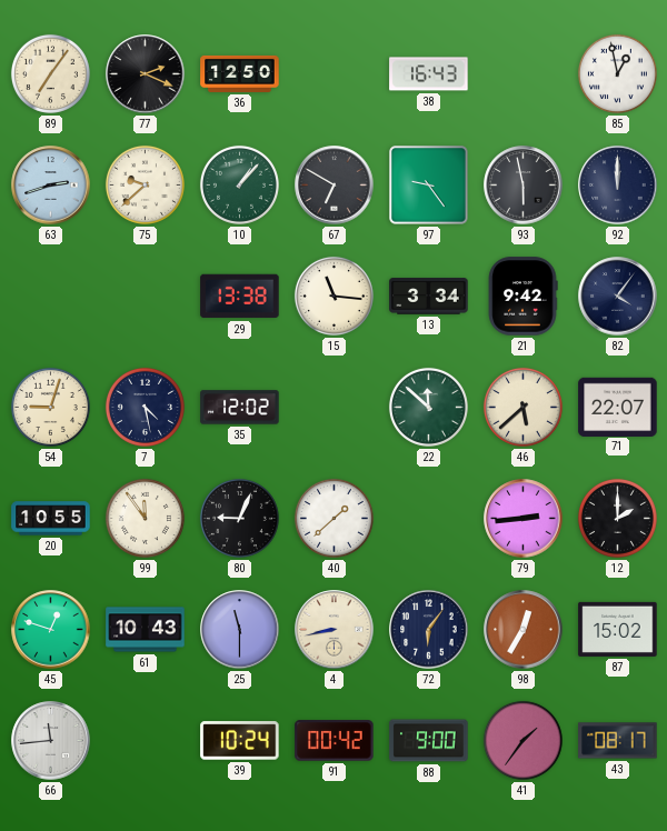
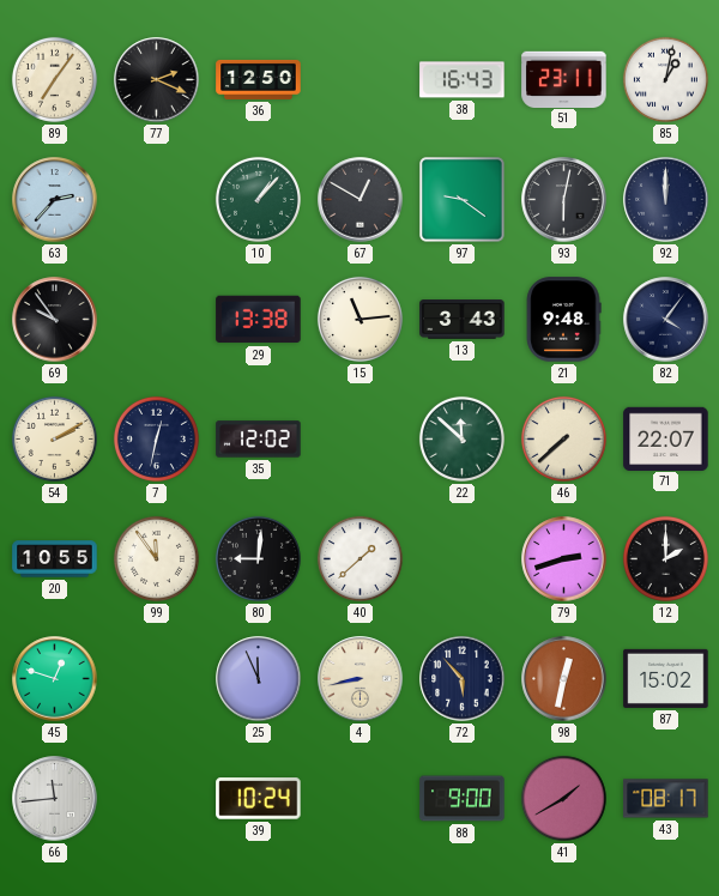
51: none -> 23:11
85: 12:58 -> 1:02
63: 2:42 -> 2:37
75: 9:38 -> none
67: 6:50 -> 12:50
97: 9:24 -> 9:21
93: 5:58 -> 6:02
69: none -> 9:54
15: 11:16 -> 11:14
13: 3:34 -> 3:43
21: 9:42 -> 9:48
54: 9:03 -> 2:10
7: 4:28 -> 12:32
46: 5:38 -> 7:38
80: 9:04 -> 9:01
79: 2:44 -> 2:42
61: 10:43 -> none
25: 11:30 -> 11:56
72: 6:06 -> 5:53
98: 12:35 -> 12:32
91: 00:42 -> none
41: 1:36 -> 1:40
